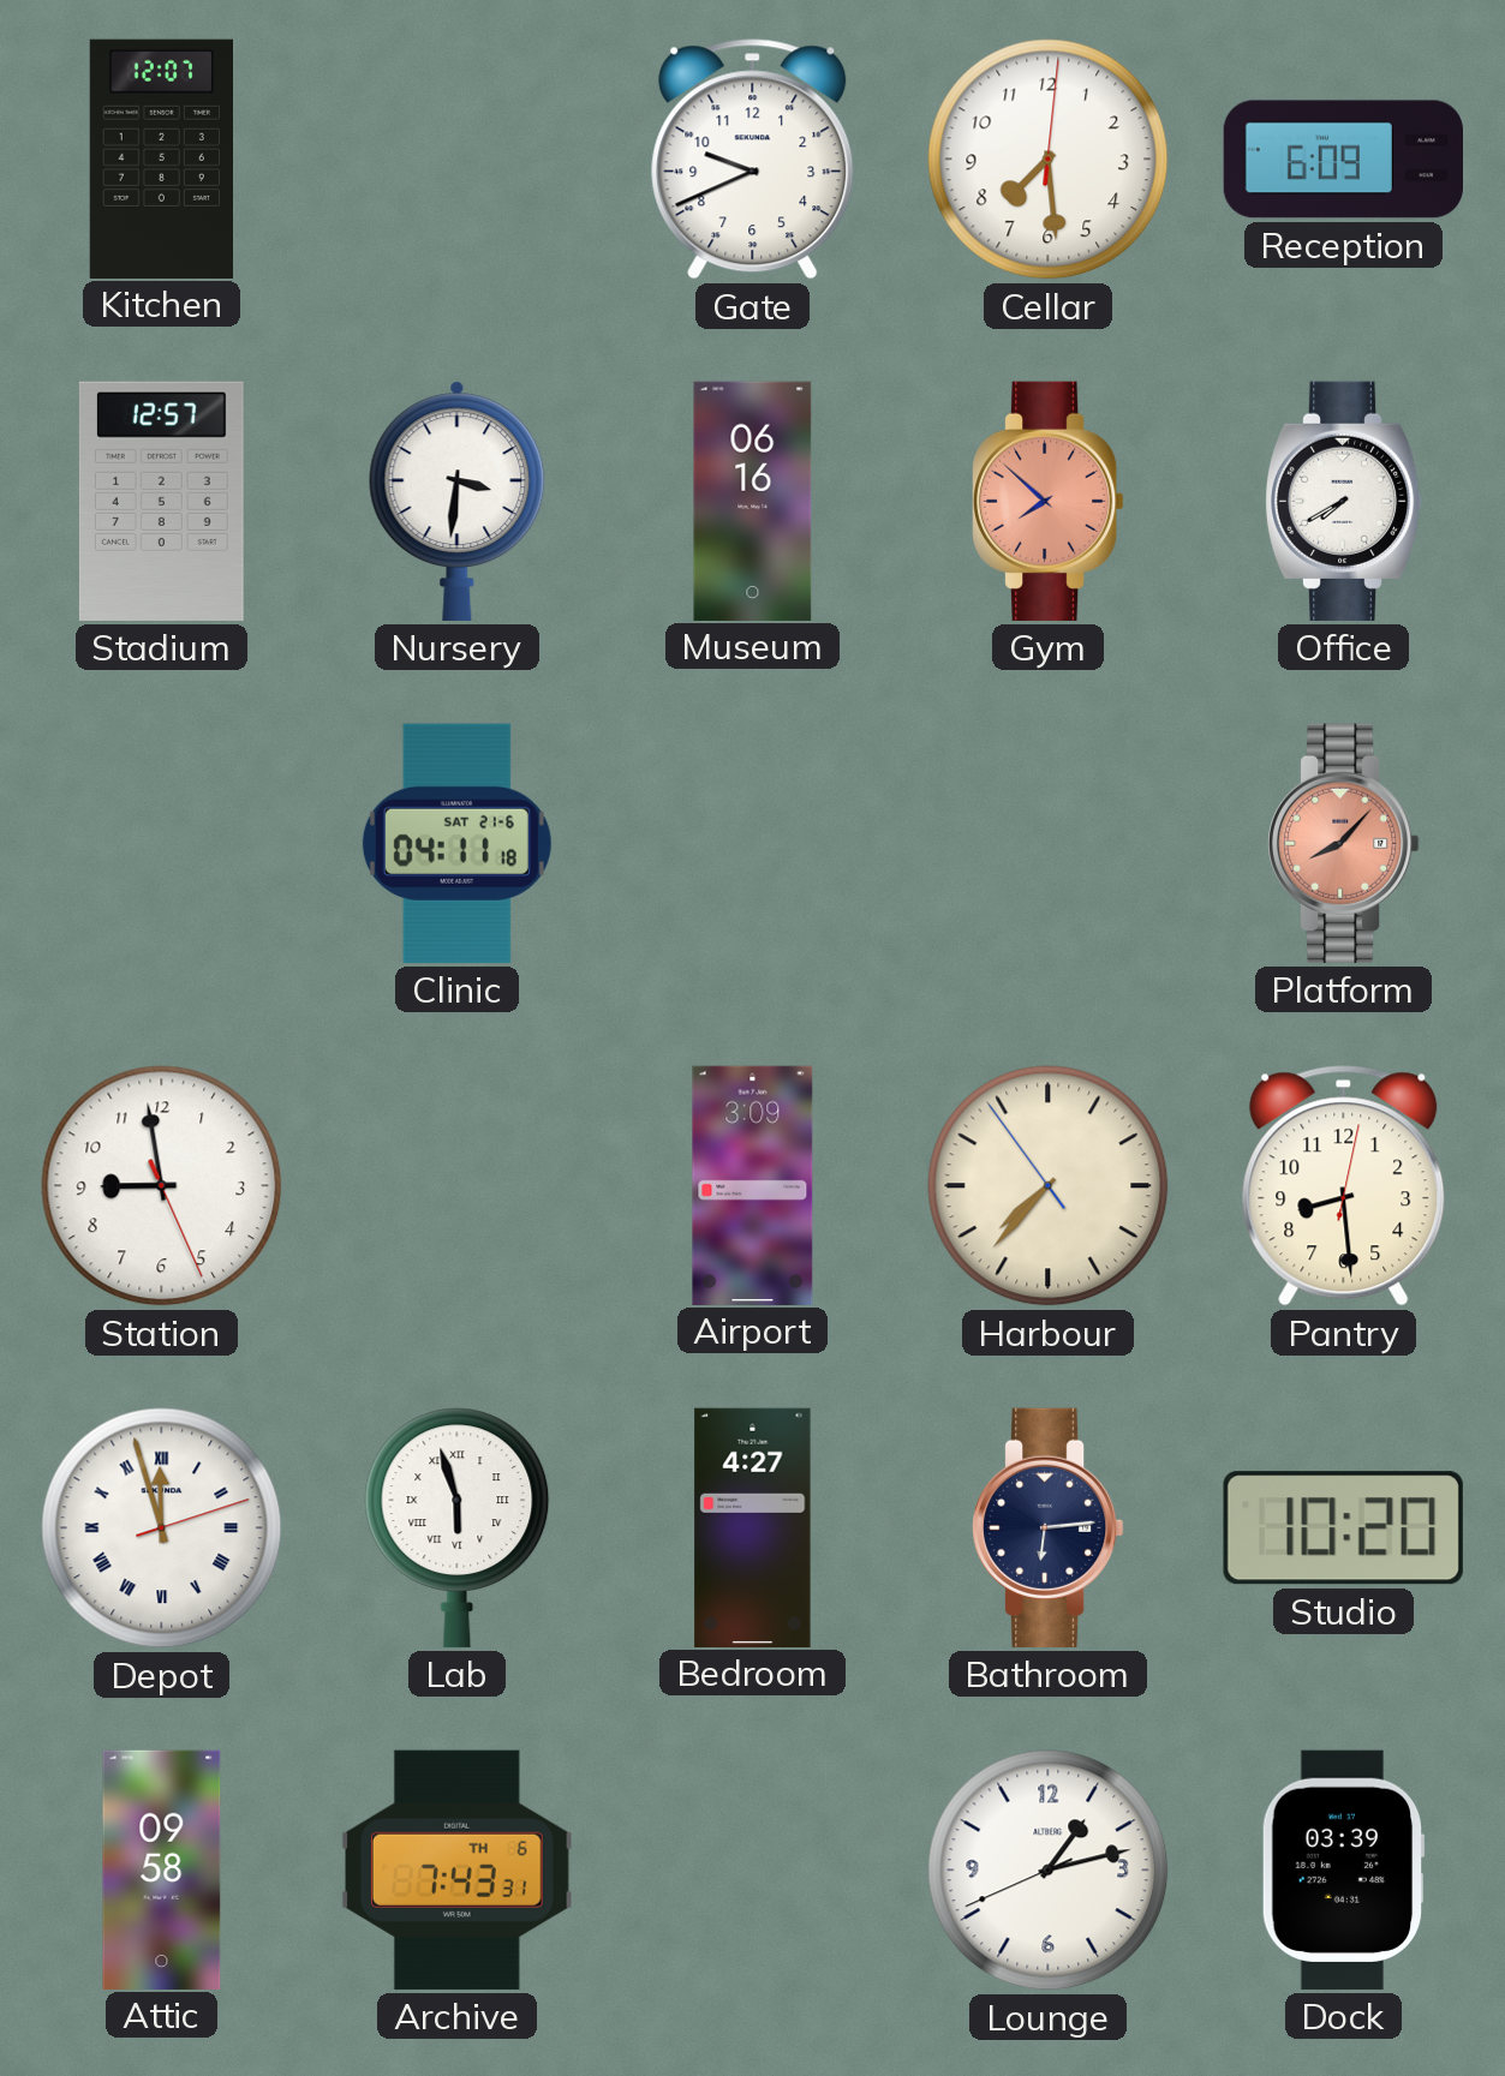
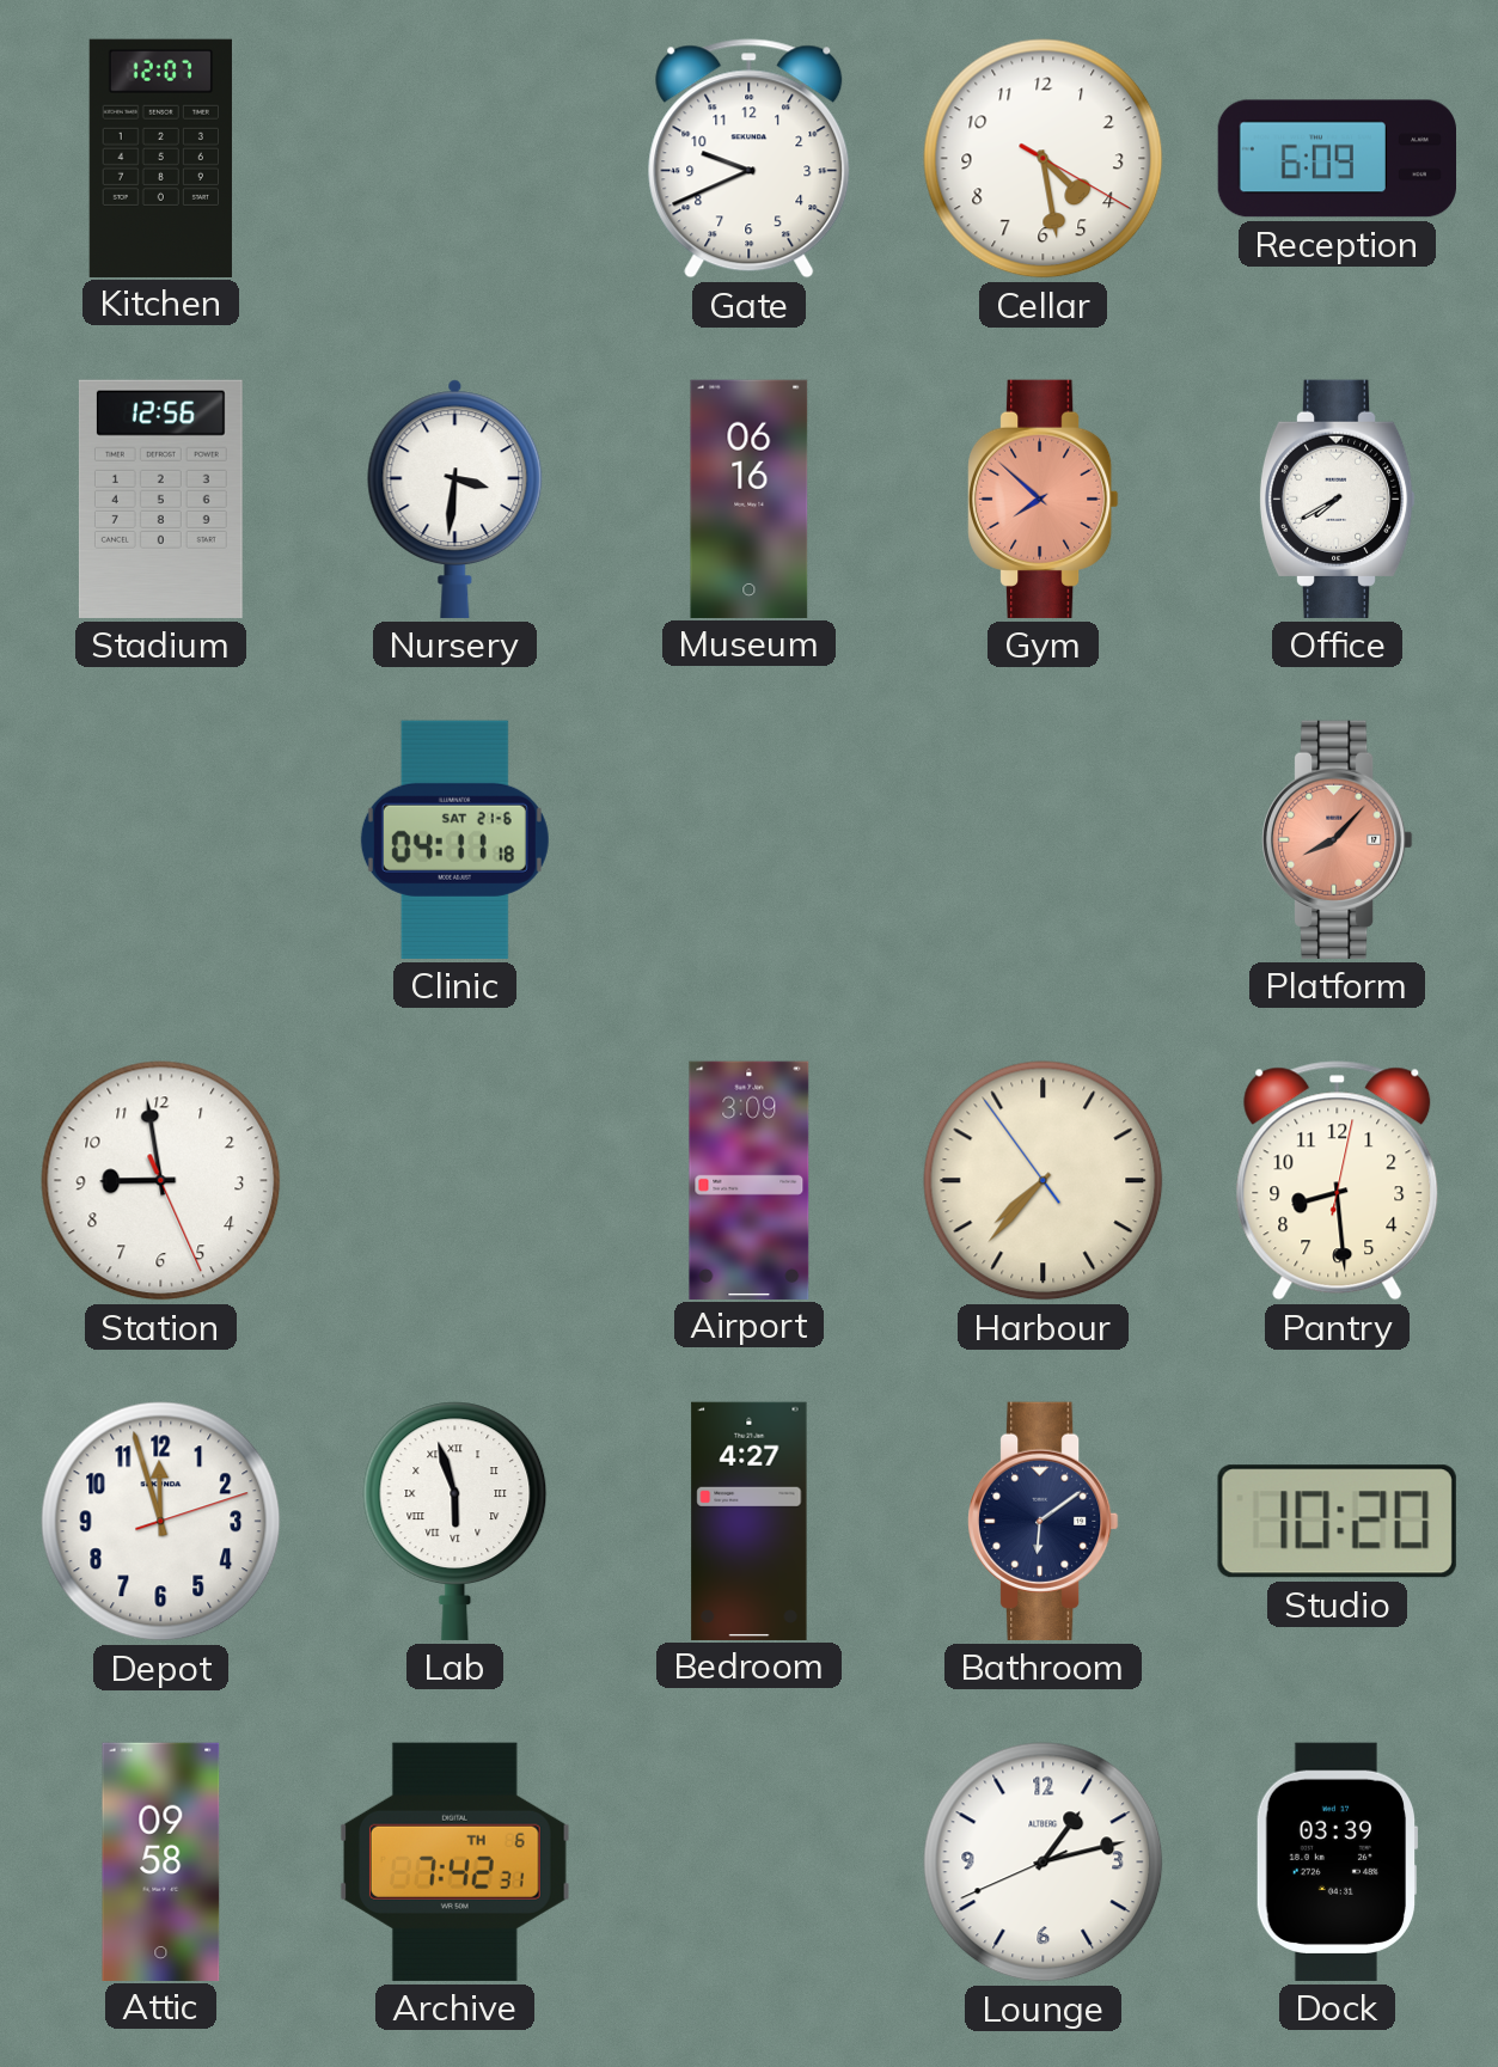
Cellar: 7:29 -> 4:28
Stadium: 12:57 -> 12:56
Depot numerals: Roman -> Arabic
Bathroom: 6:14 -> 6:09
Archive: 7:43 -> 7:42
